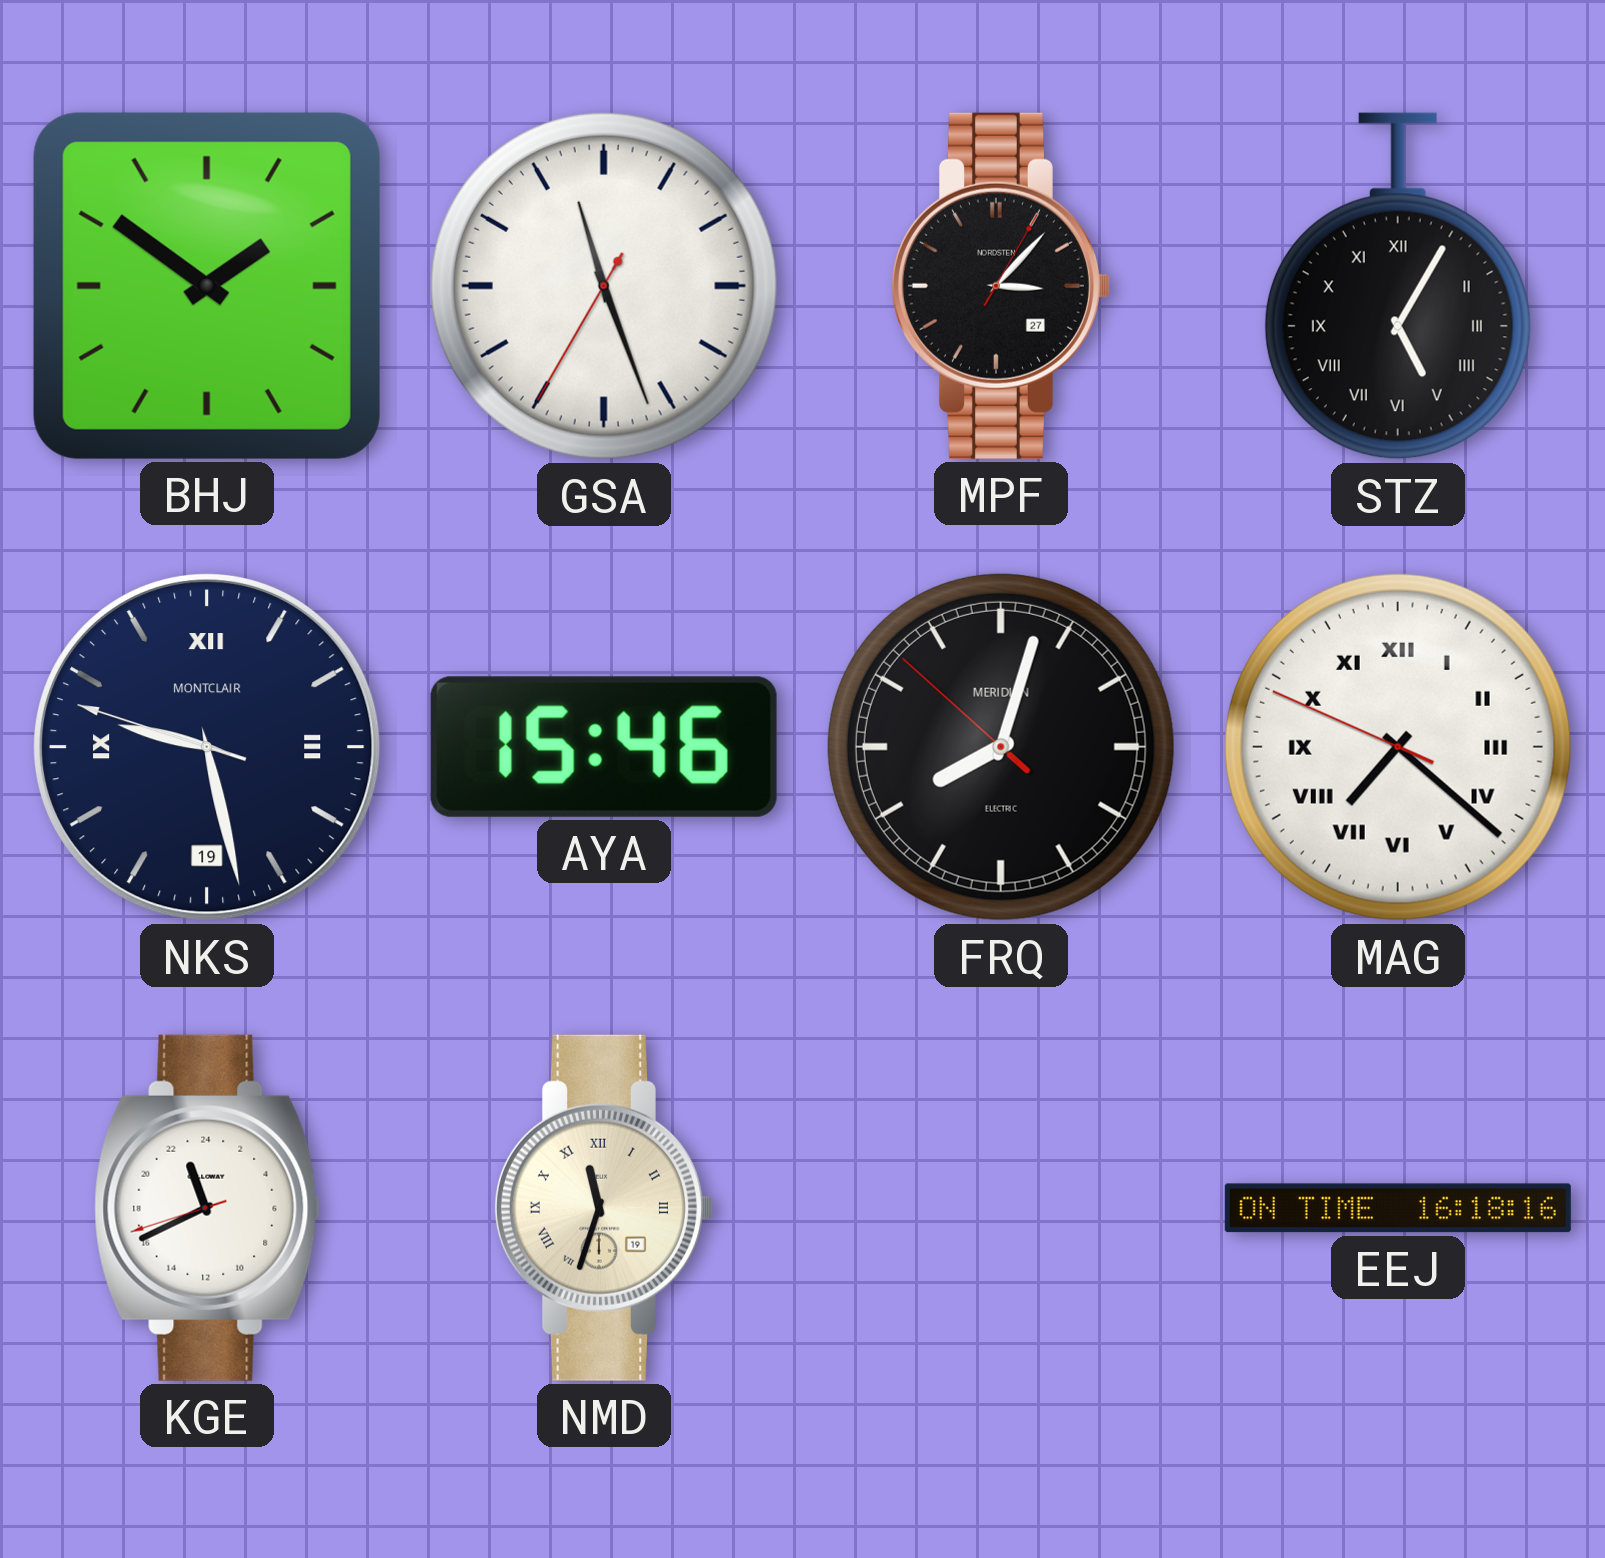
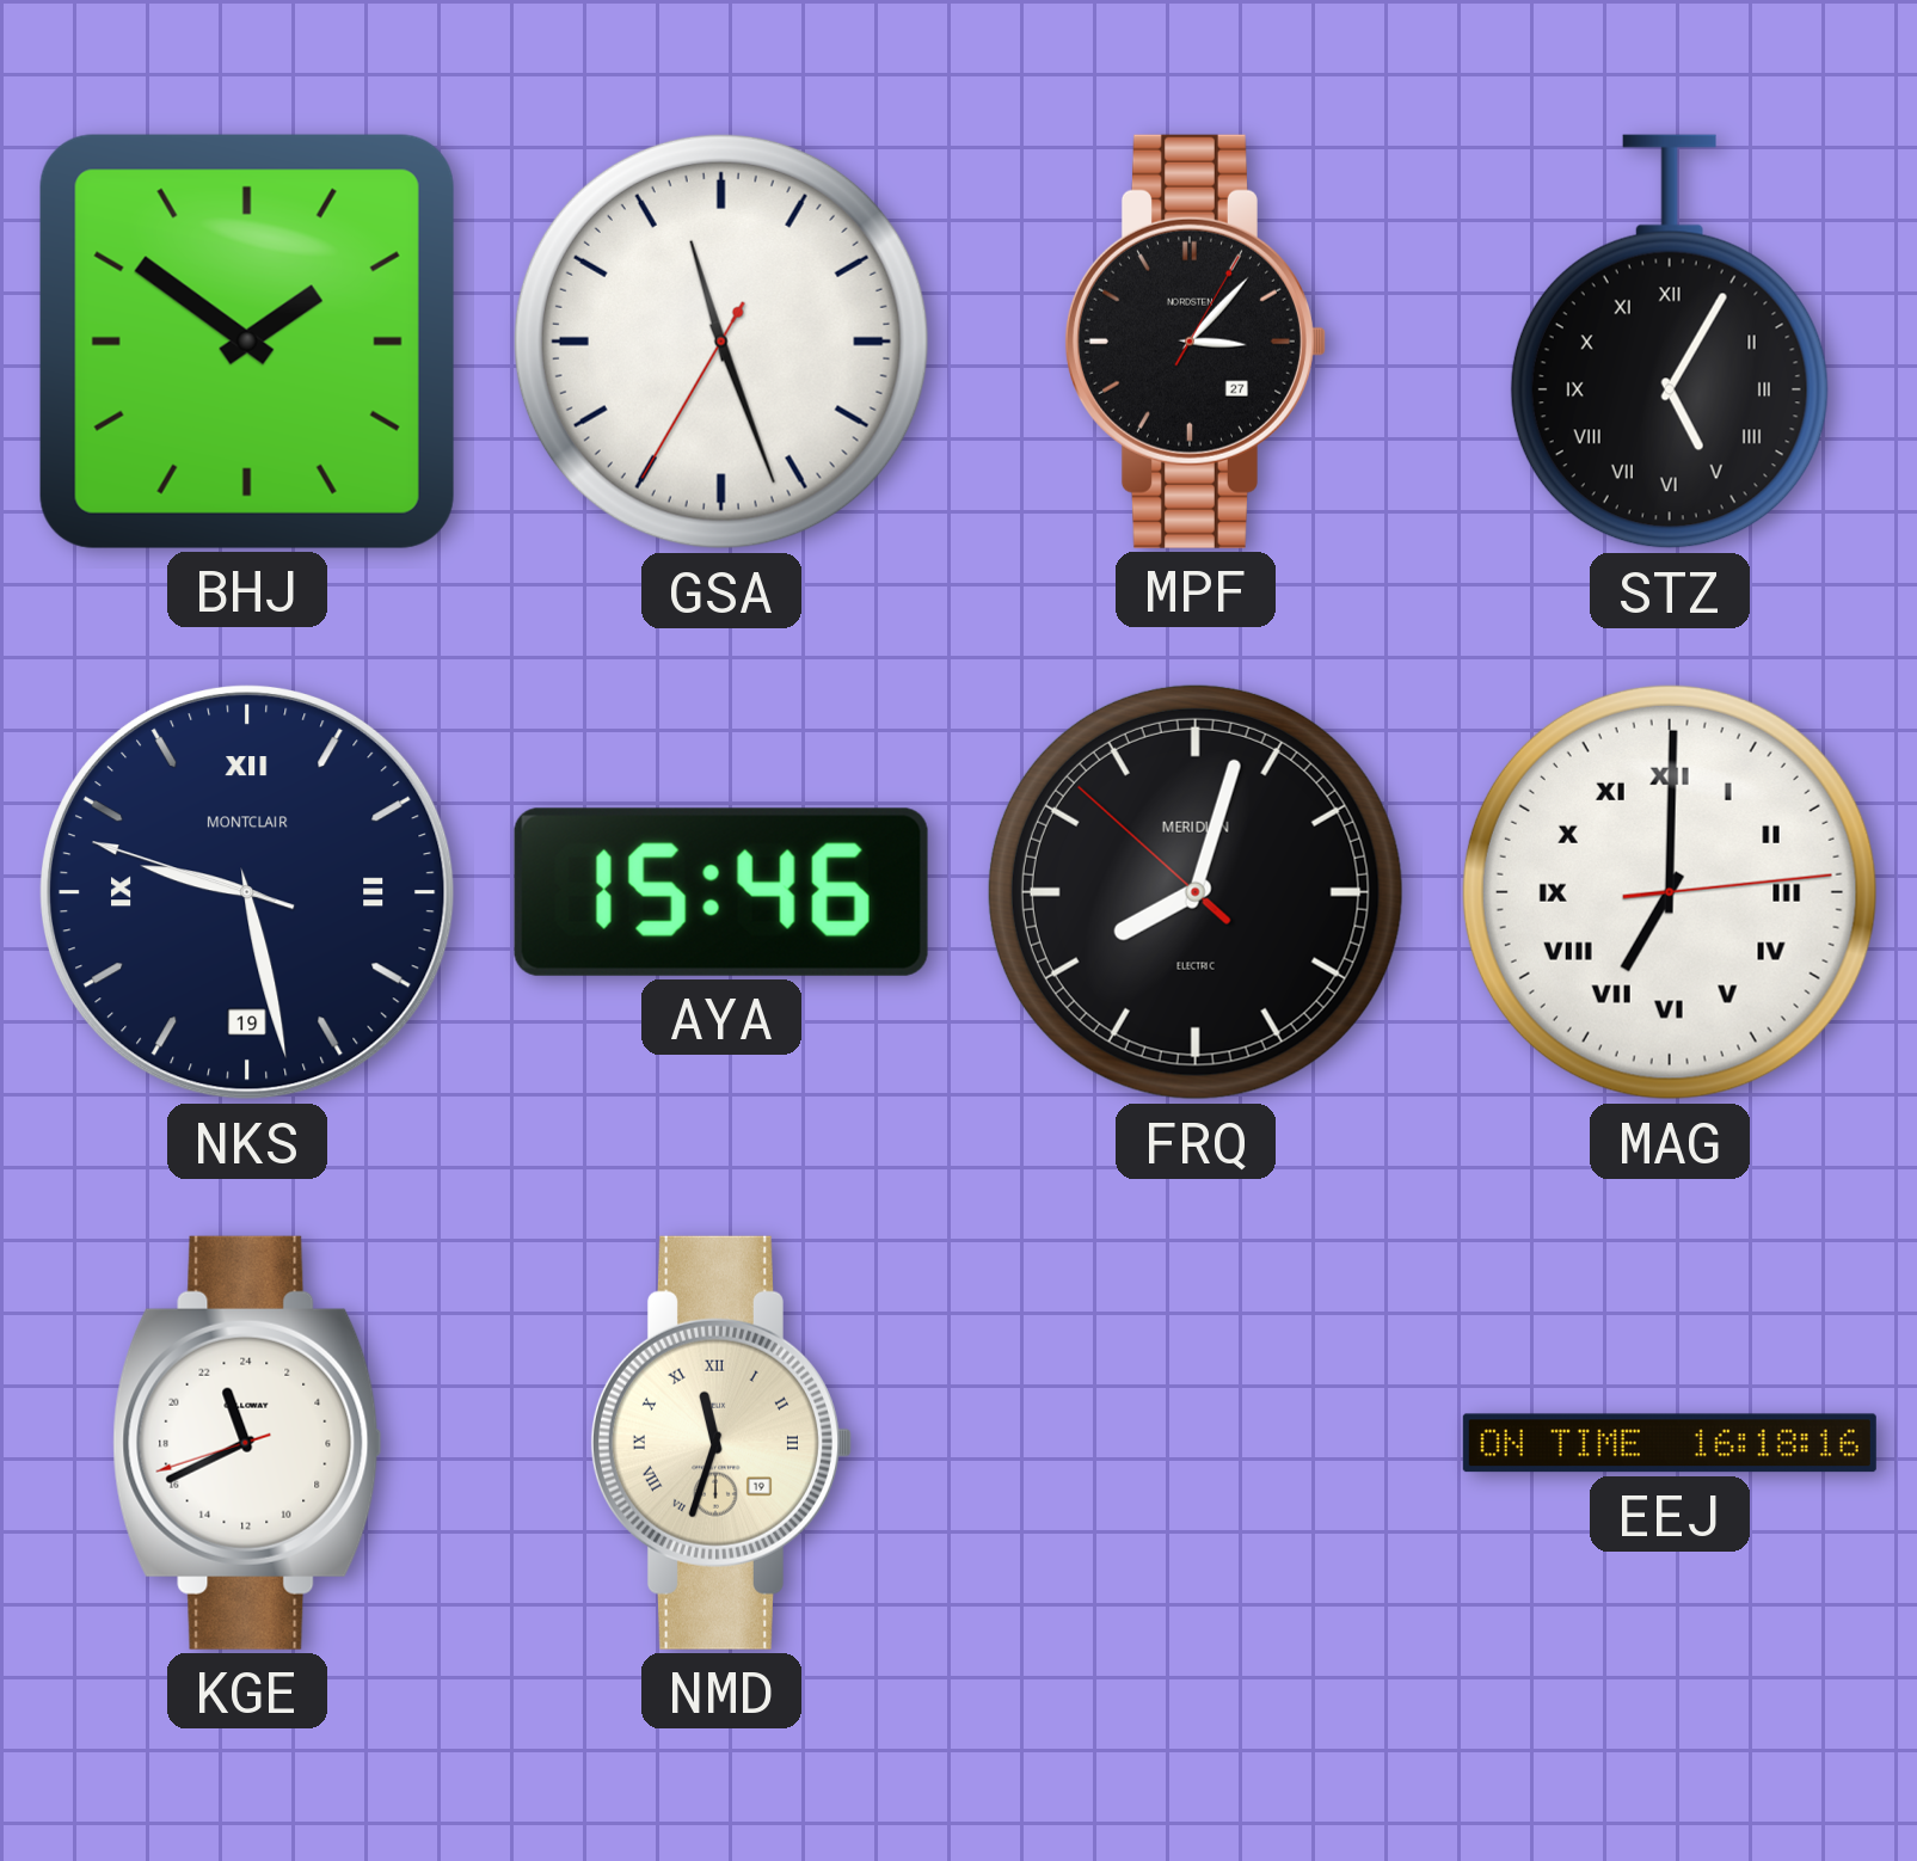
MAG: 7:21 -> 7:00
